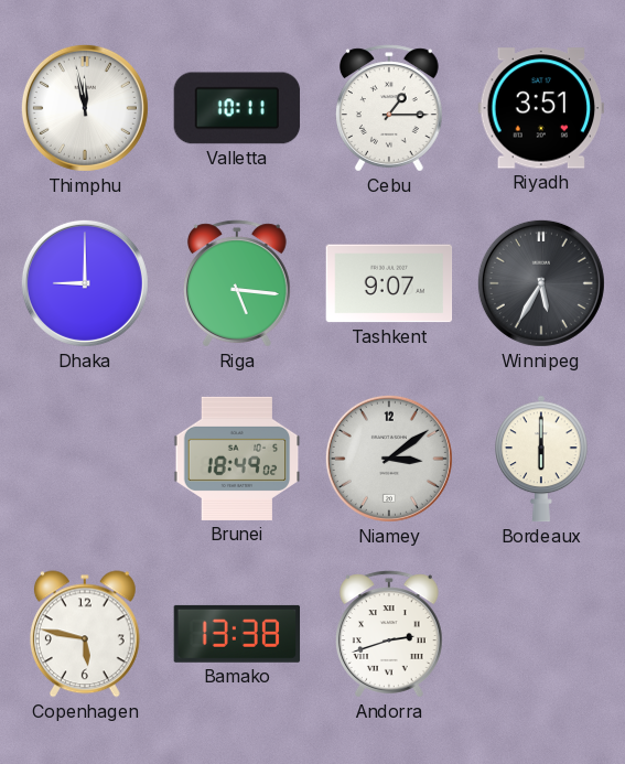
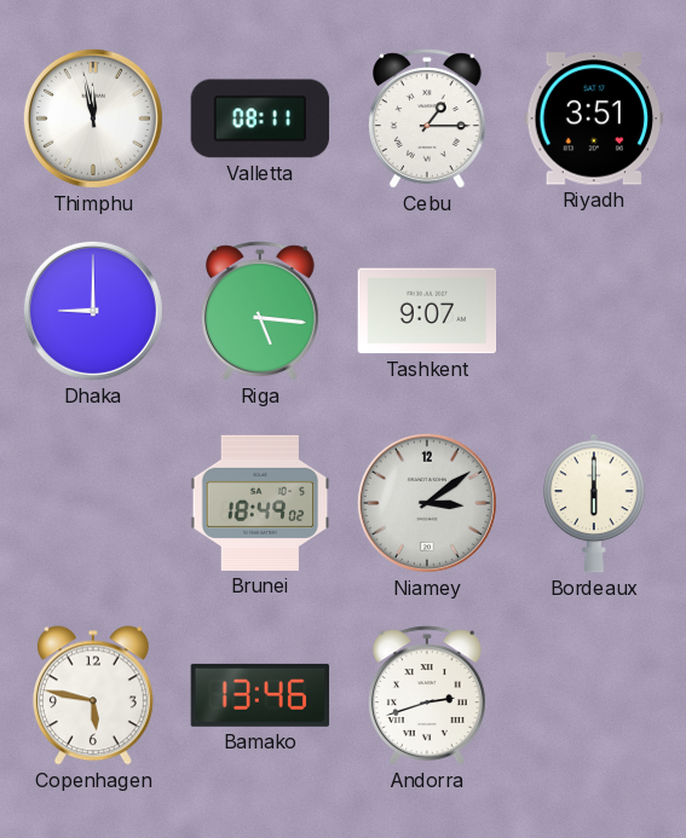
Valletta: 10:11 -> 08:11
Winnipeg: 5:35 -> none
Bamako: 13:38 -> 13:46
